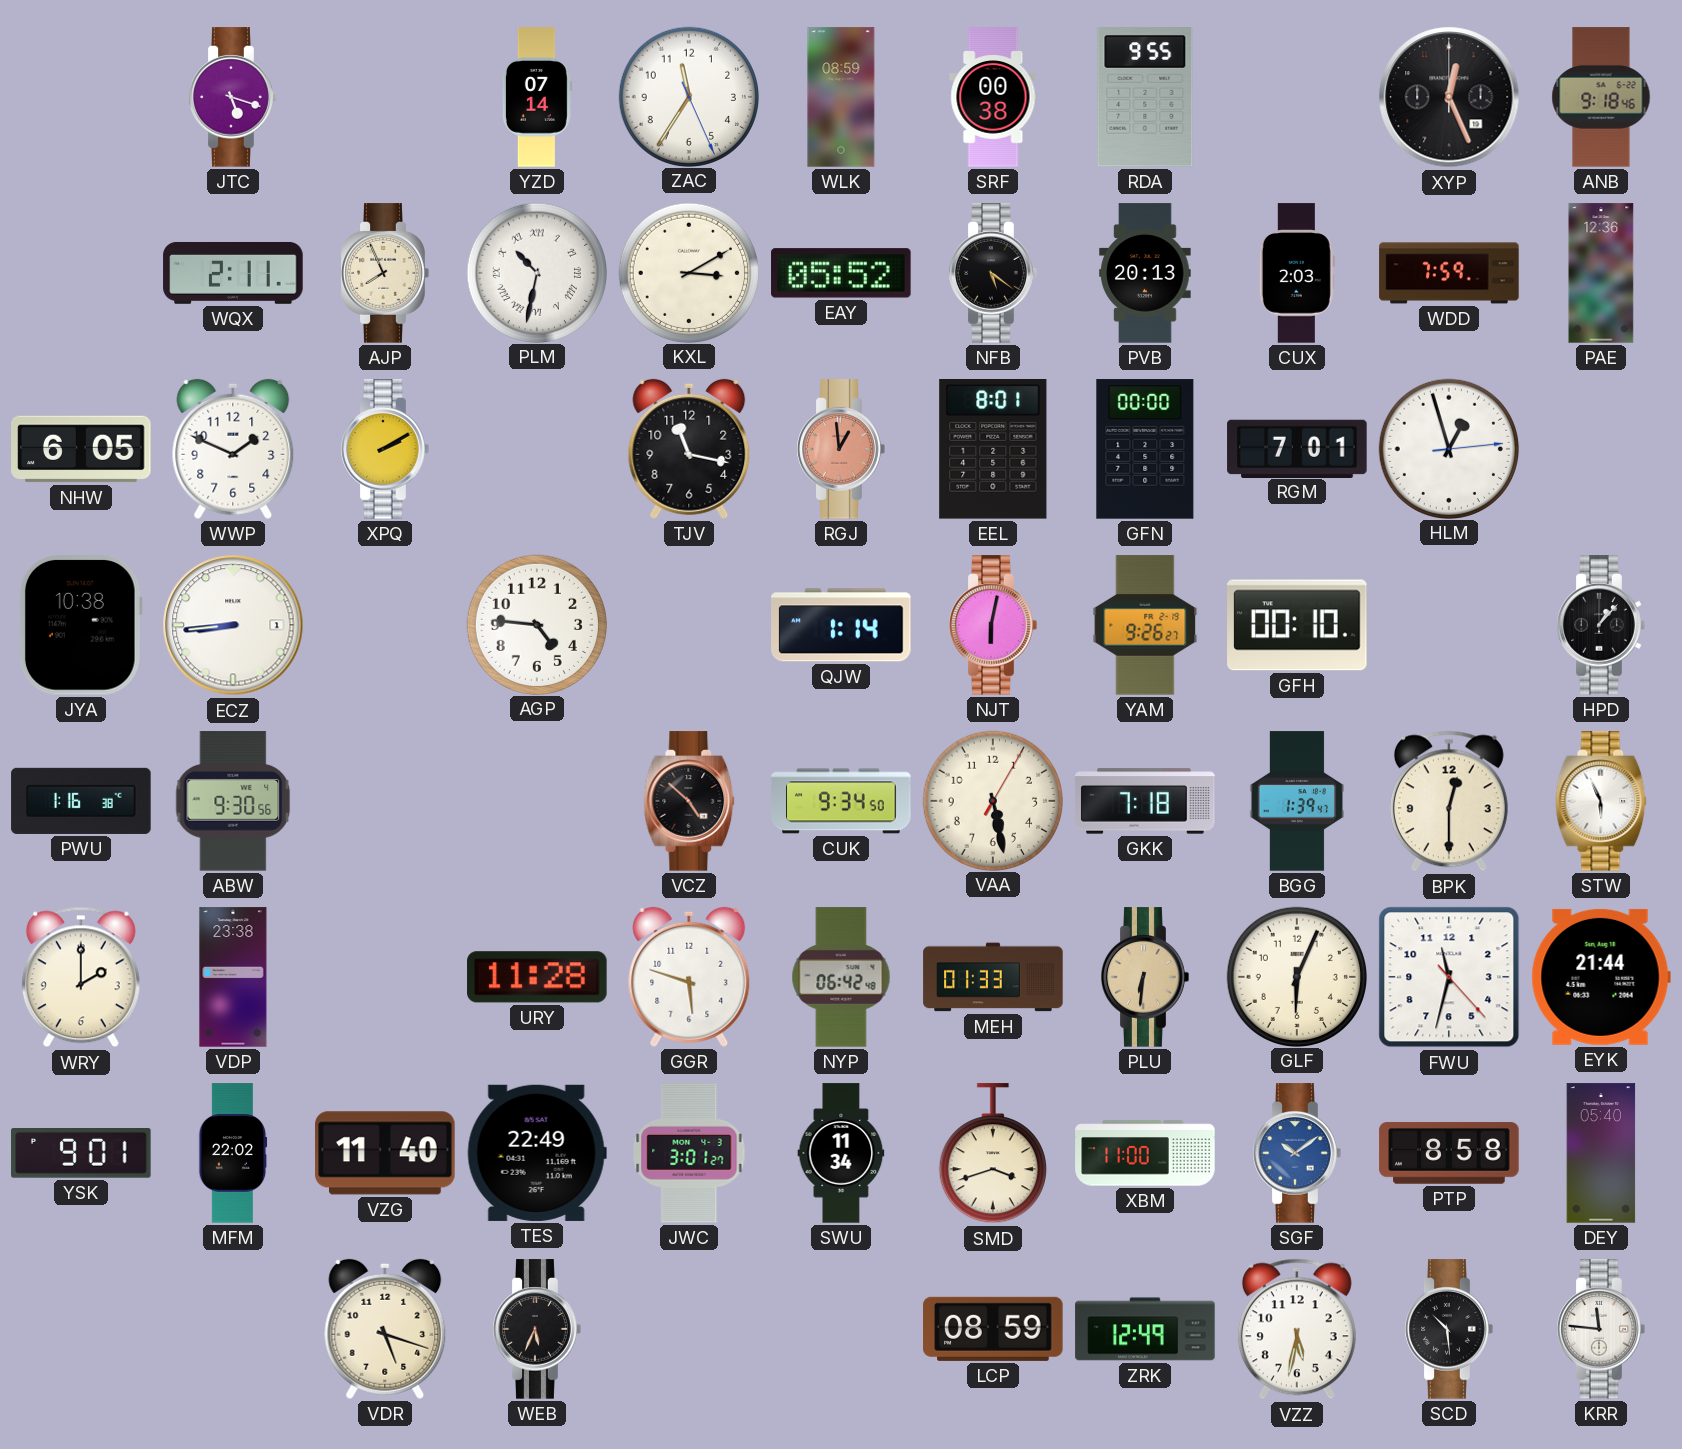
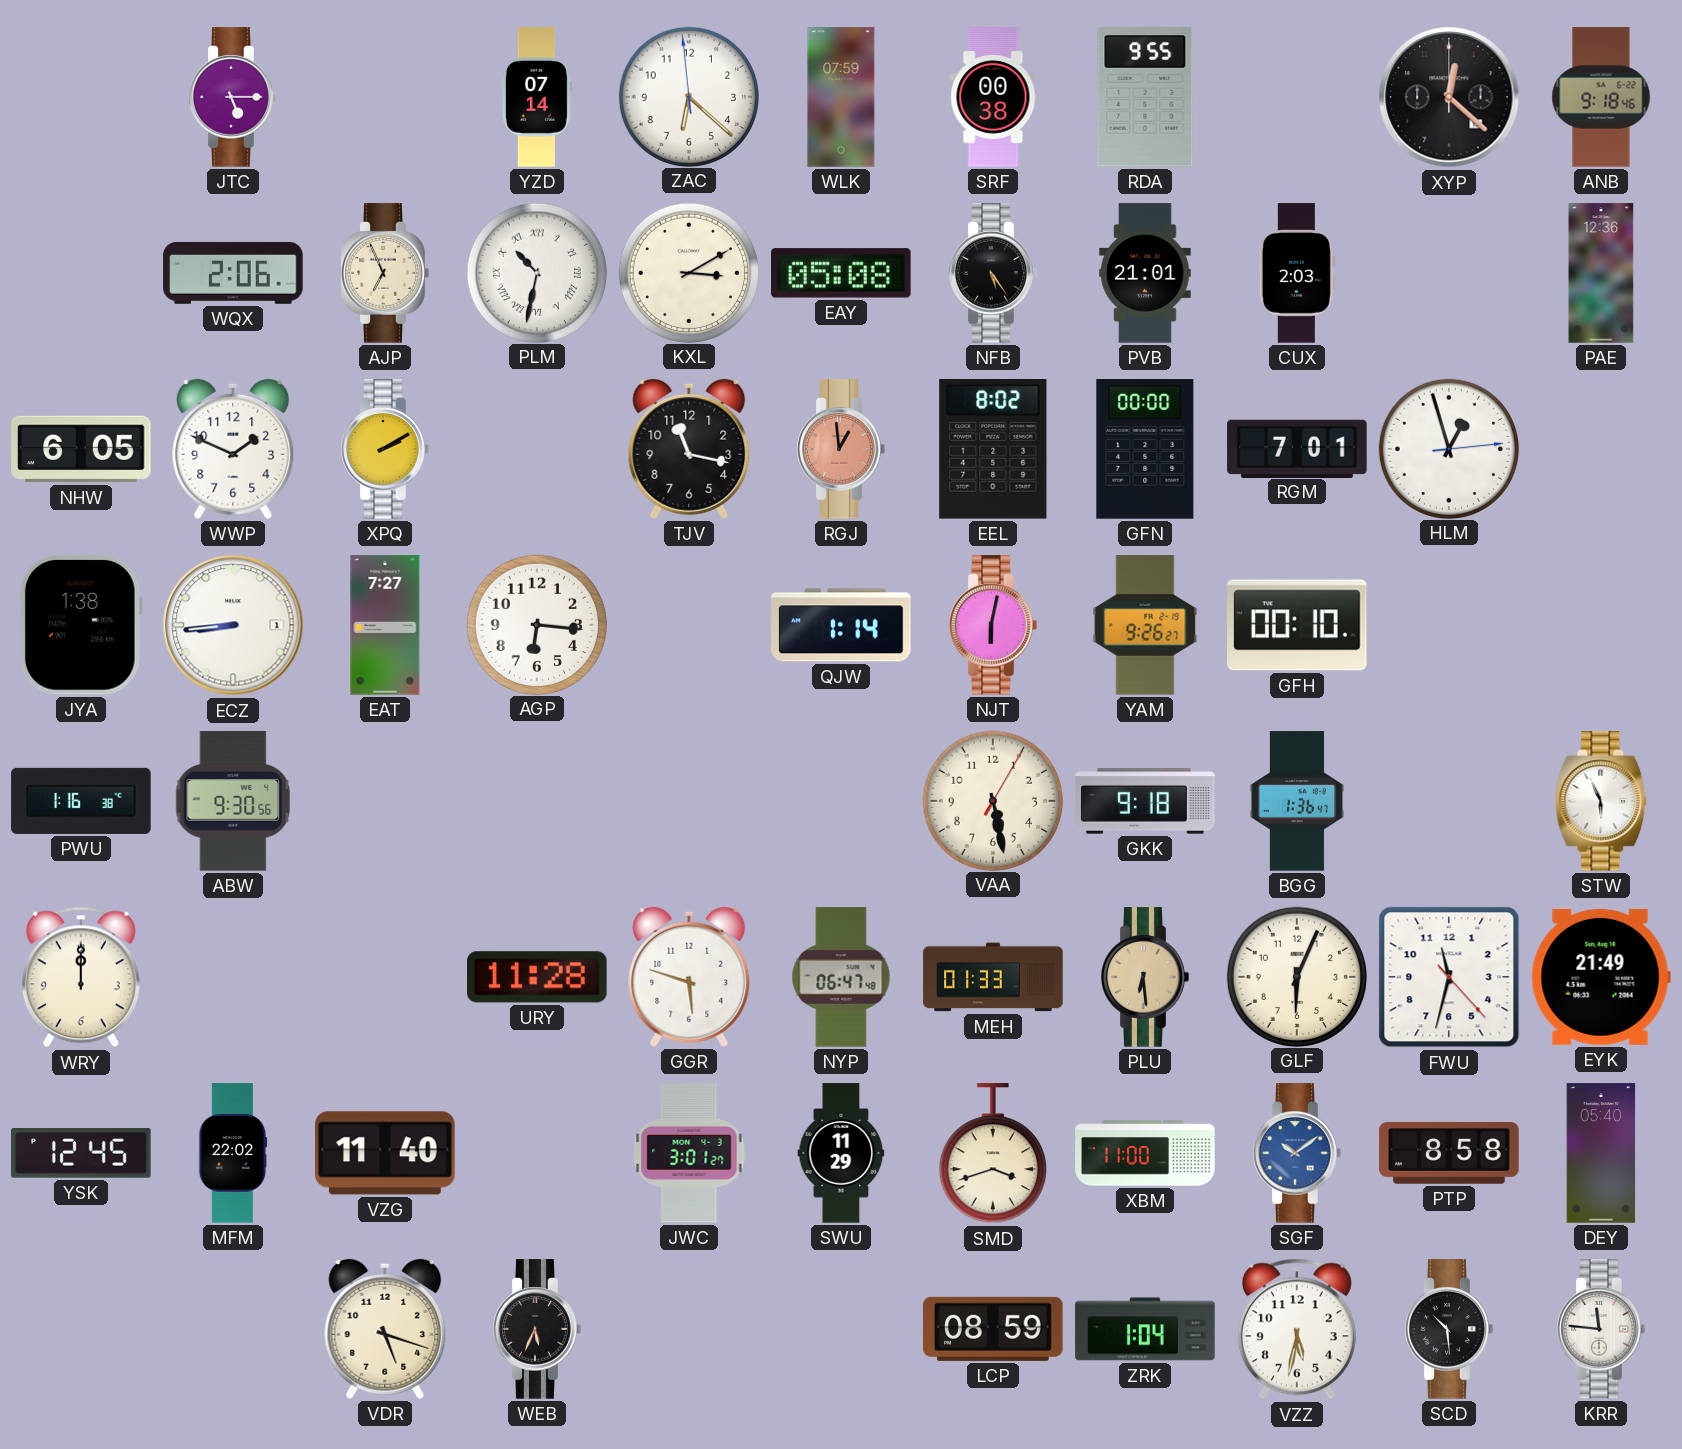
JTC: 5:18 -> 5:15
ZAC: 11:35 -> 6:21
WLK: 08:59 -> 07:59
XYP: 12:26 -> 12:22
WQX: 2:11 -> 2:06
AJP: 7:56 -> 6:56
EAY: 05:52 -> 05:08
NFB: 5:21 -> 5:24
PVB: 20:13 -> 21:01
WDD: 7:59 -> none
EEL: 8:01 -> 8:02
JYA: 10:38 -> 1:38
EAT: none -> 7:27
AGP: 4:46 -> 6:16
HPD: 1:07 -> none
VCZ: 4:52 -> none
CUK: 9:34 -> none
GKK: 7:18 -> 9:18
BGG: 1:39 -> 1:36
BPK: 12:30 -> none
WRY: 2:00 -> 12:00
VDP: 23:38 -> none
NYP: 06:42 -> 06:47
PLU: 6:31 -> 6:29
EYK: 21:44 -> 21:49
YSK: 9:01 -> 12:45
TES: 22:49 -> none
SWU: 11:34 -> 11:29
ZRK: 12:49 -> 1:04
